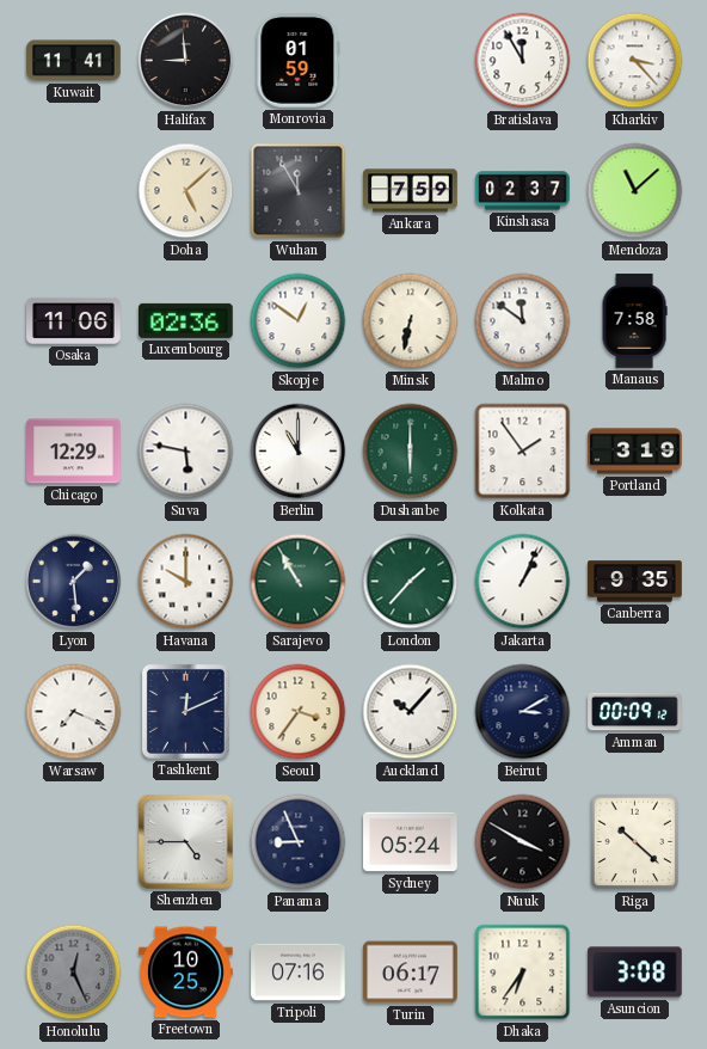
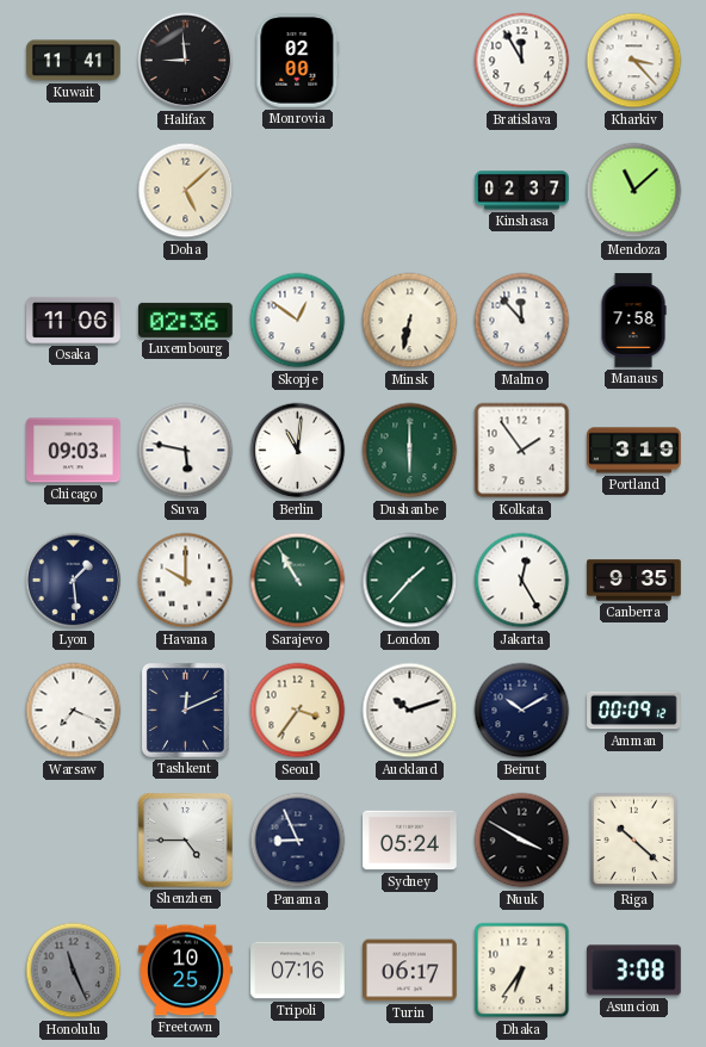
Monrovia: 01:59 -> 02:00
Wuhan: 11:55 -> none
Ankara: 7:59 -> none
Malmo: 11:51 -> 11:53
Chicago: 12:29 -> 09:03
Berlin: 11:00 -> 11:01
Jakarta: 1:04 -> 12:25
Auckland: 10:07 -> 10:12
Beirut: 3:10 -> 10:10
Honolulu: 12:26 -> 11:26
